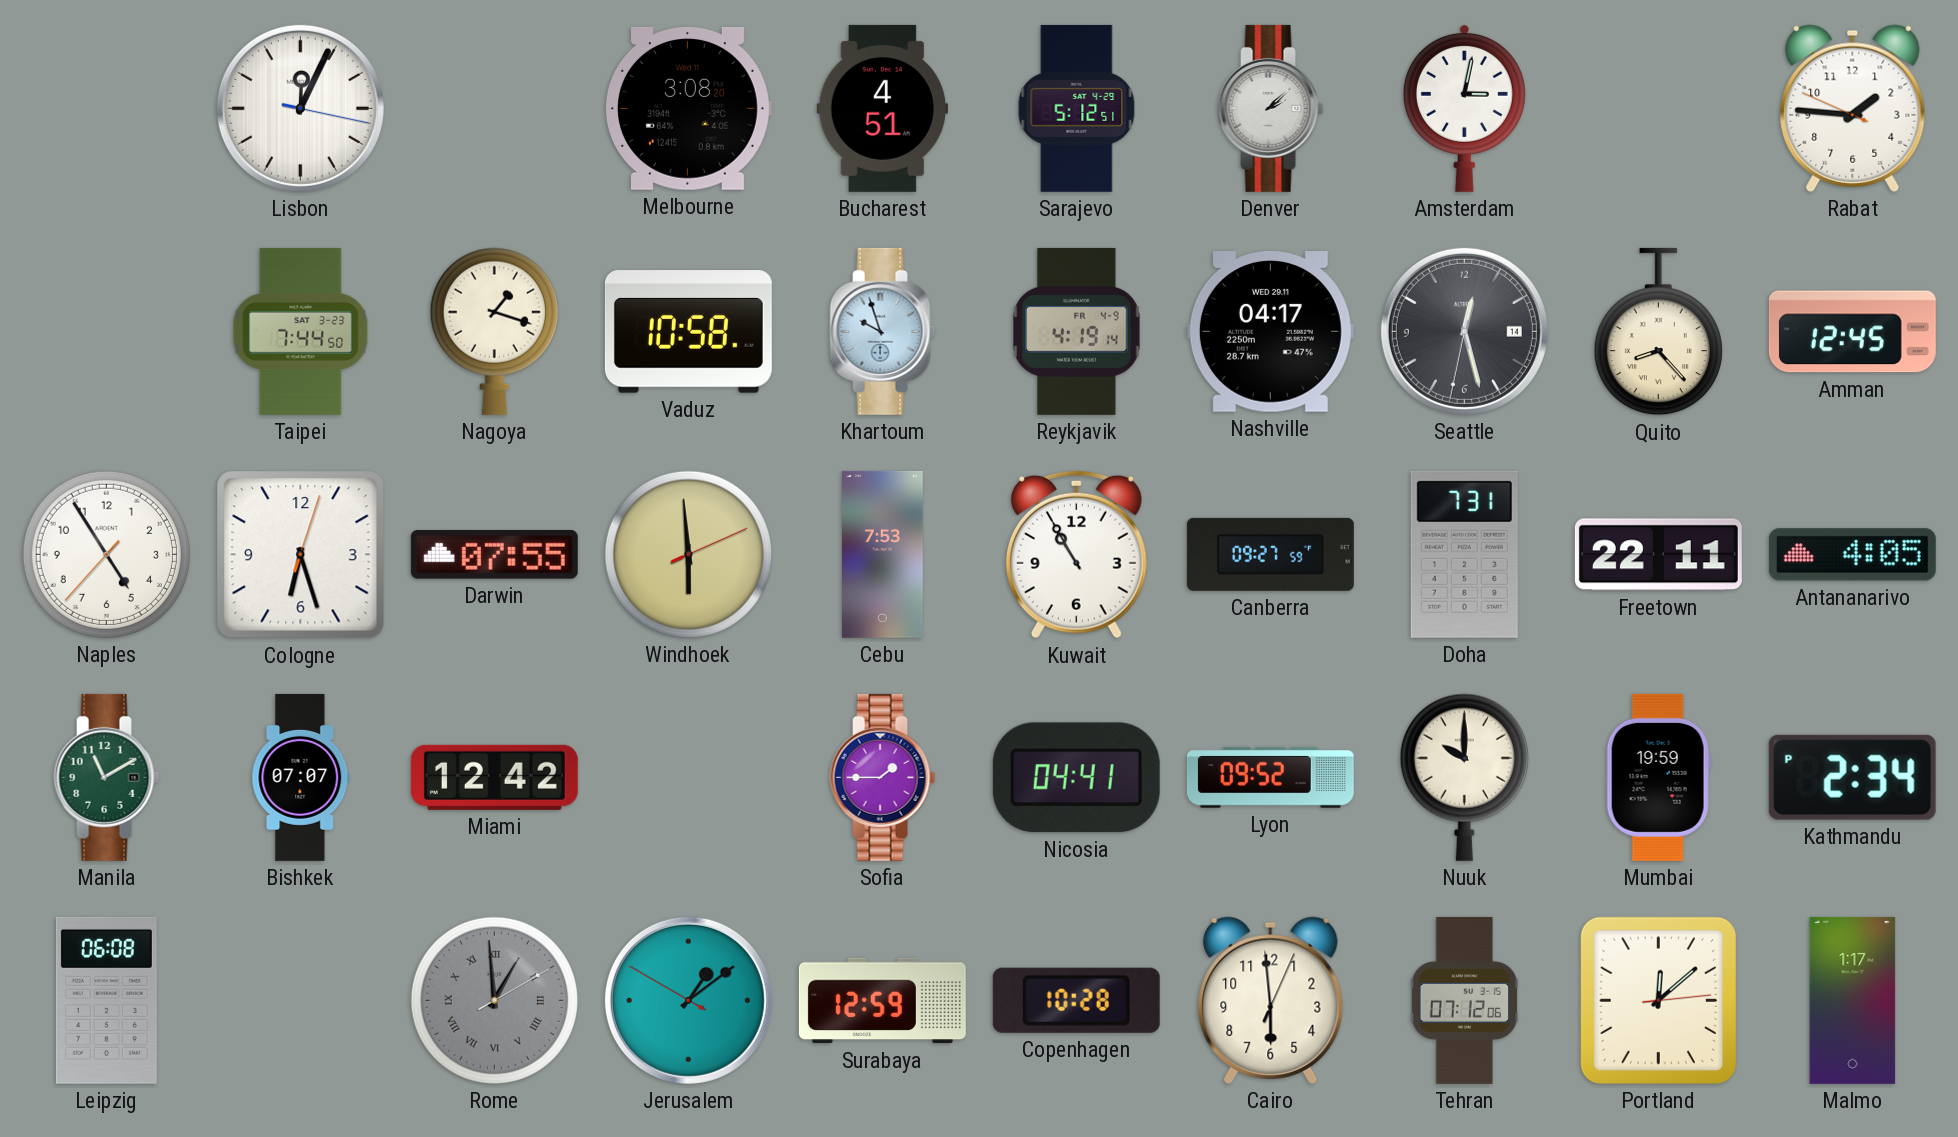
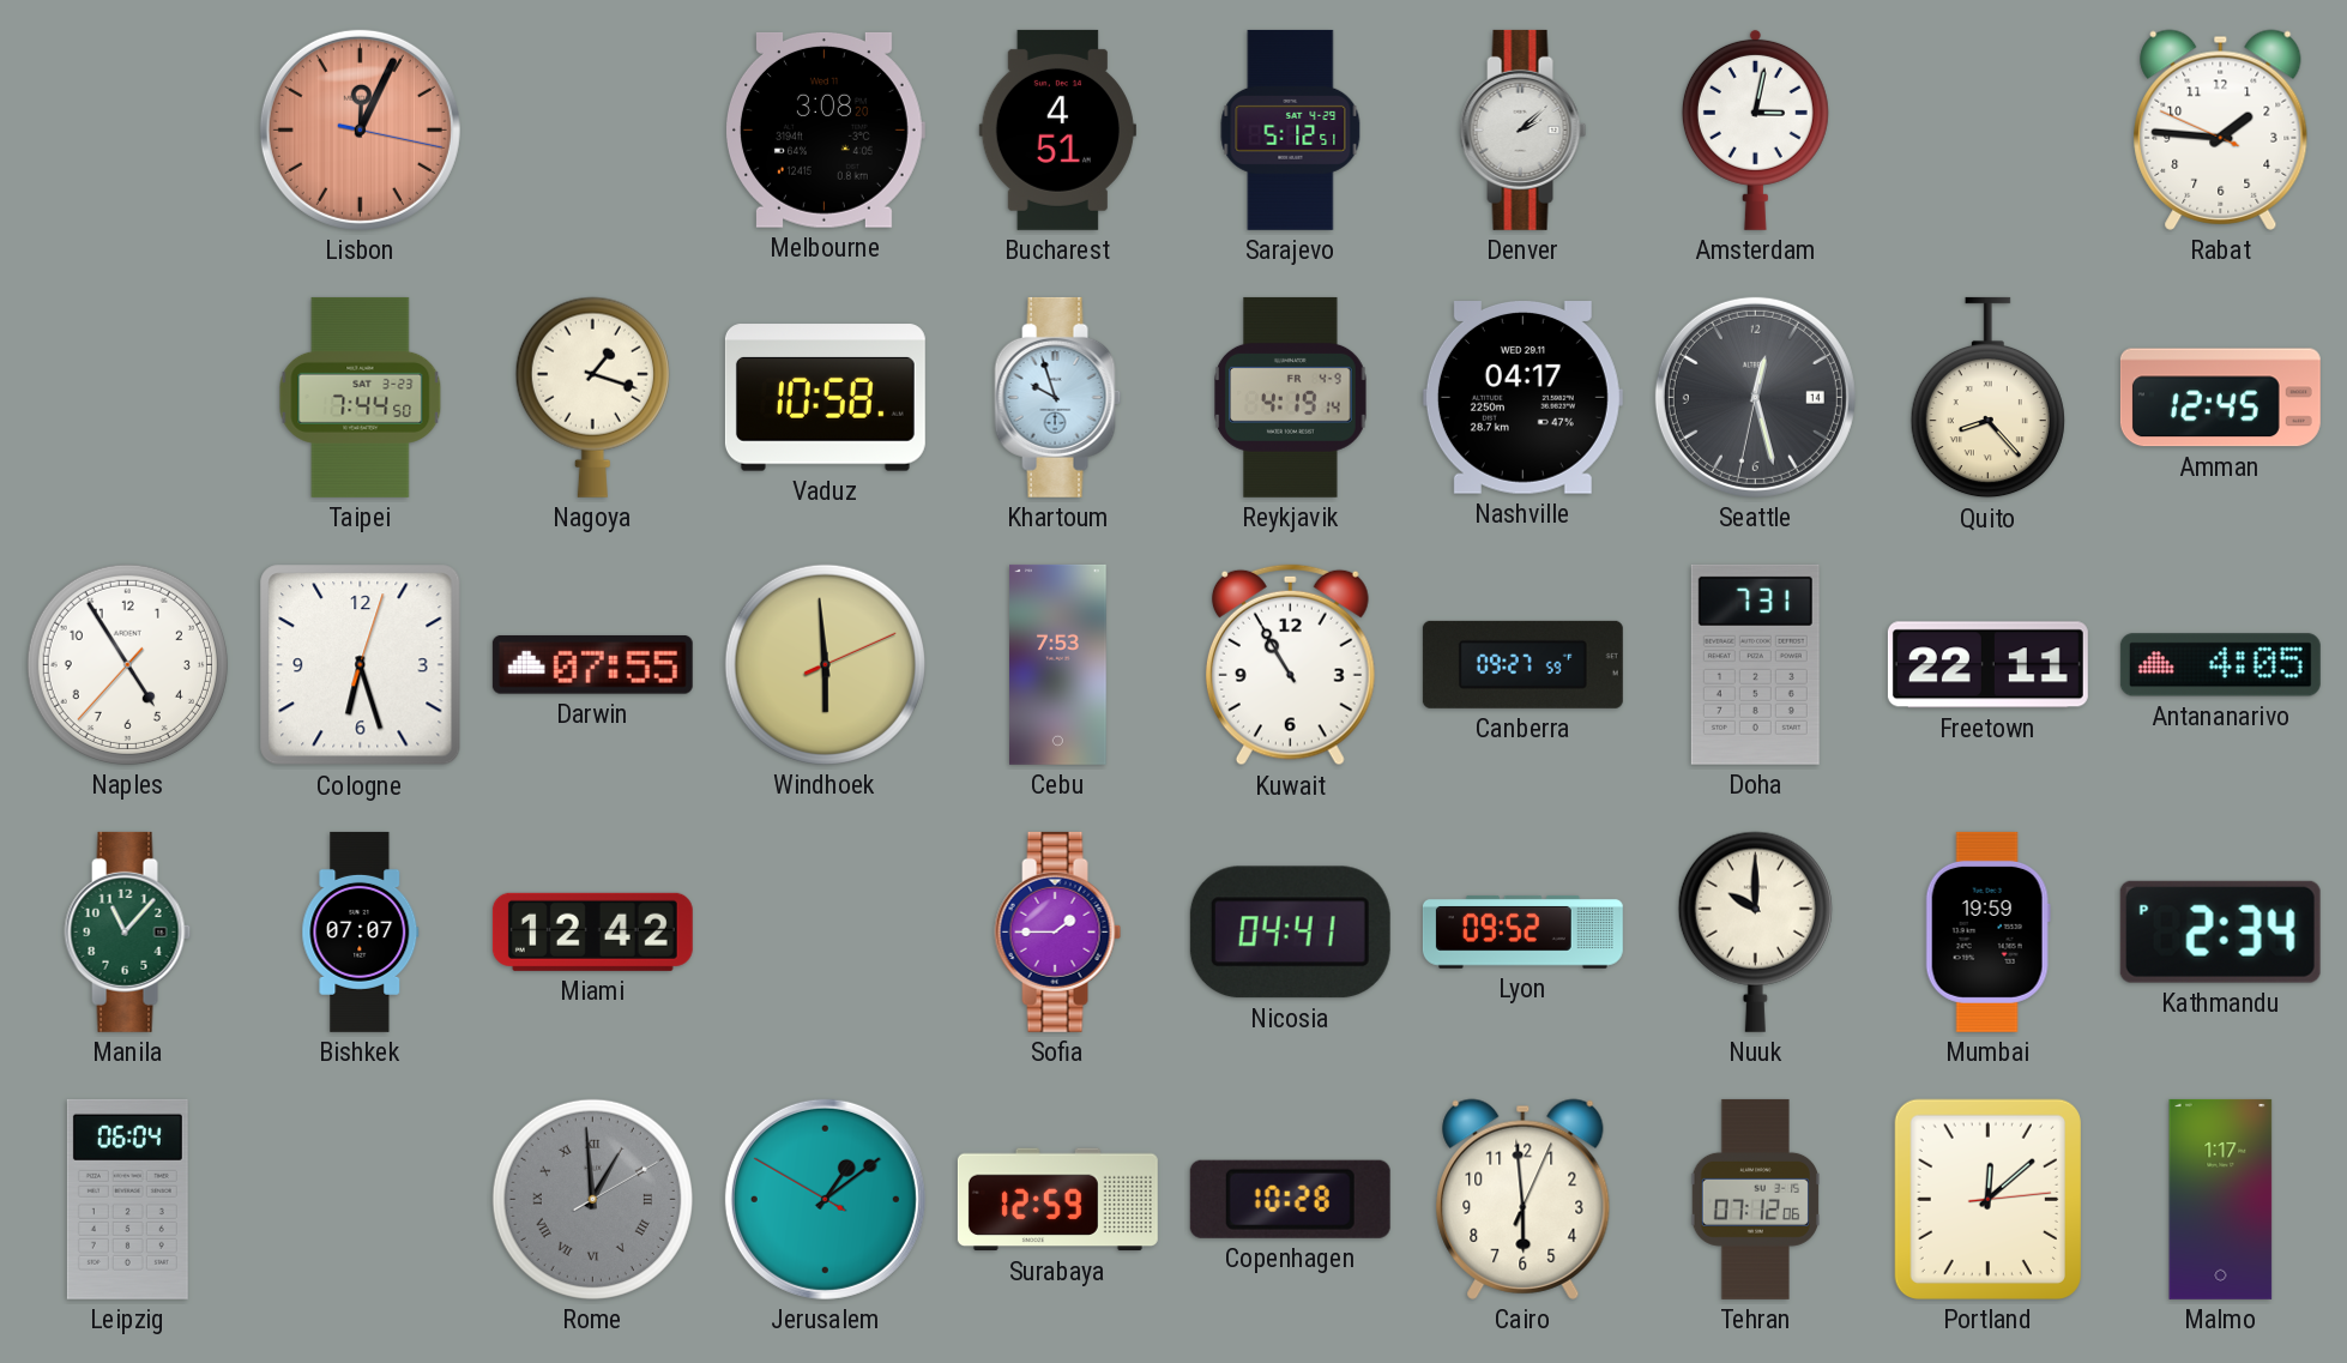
Lisbon dial: white -> salmon
Manila: 11:10 -> 11:07
Leipzig: 06:08 -> 06:04
